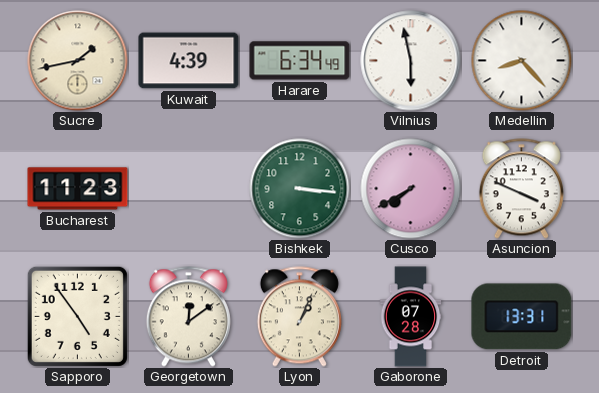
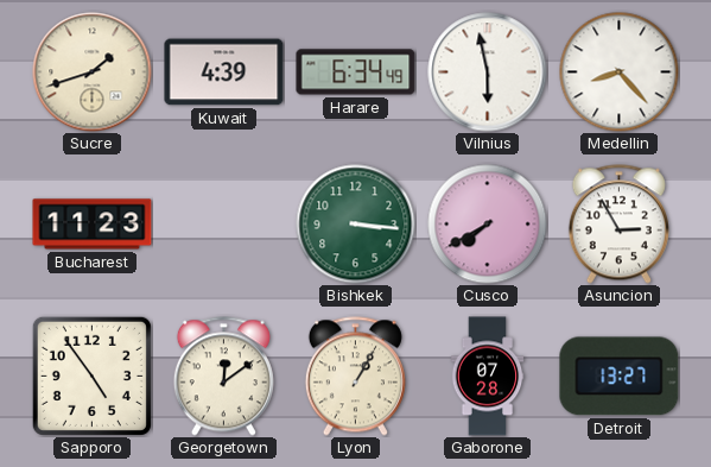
Sucre: 1:43 -> 1:42
Asuncion: 3:49 -> 2:55
Lyon: 1:04 -> 1:05
Detroit: 13:31 -> 13:27
